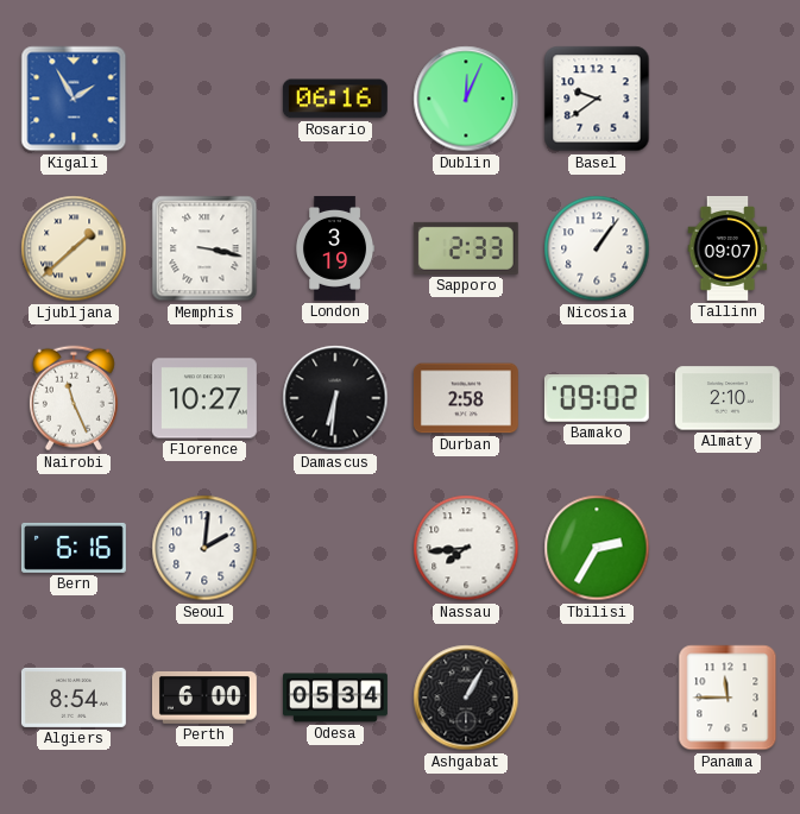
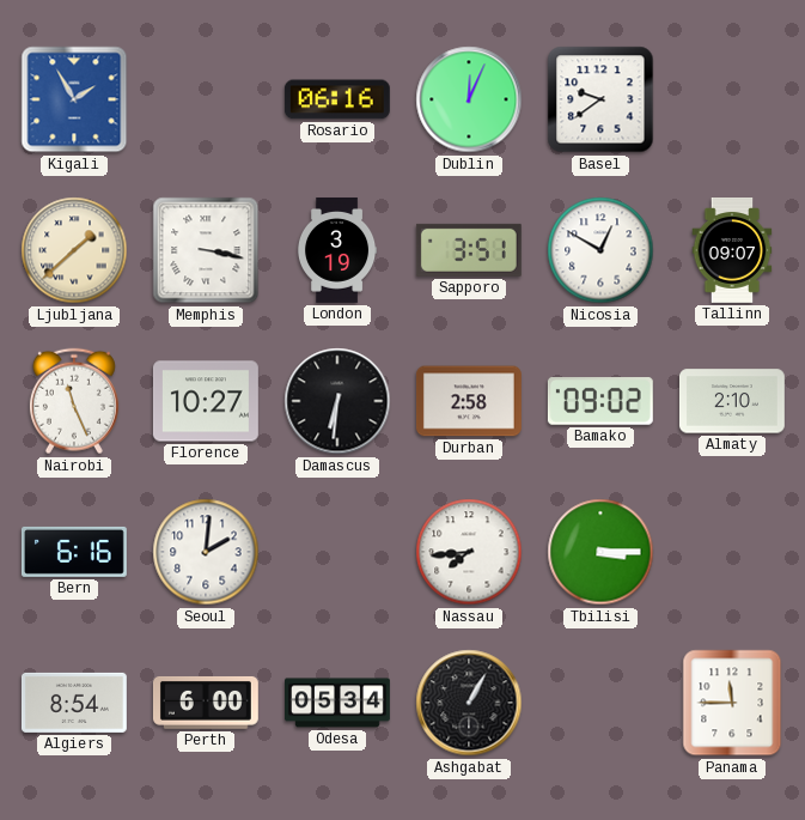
Sapporo: 2:33 -> 3:51
Nicosia: 1:06 -> 12:50
Tbilisi: 2:35 -> 3:15
